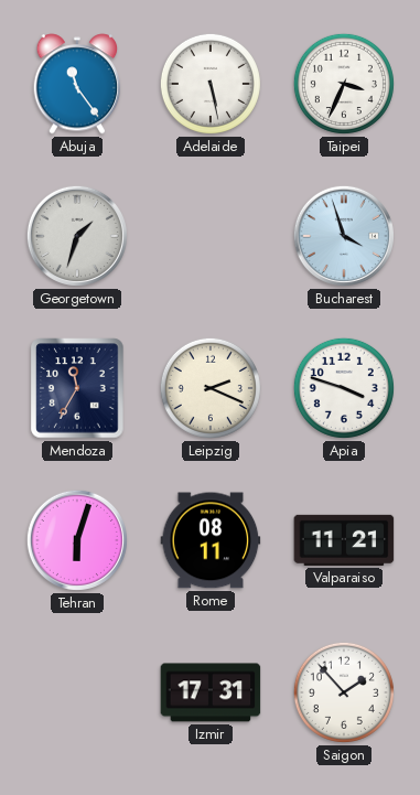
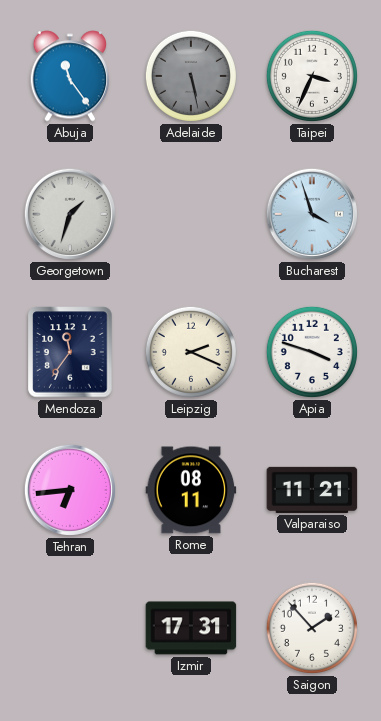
Adelaide dial: white -> grey
Mendoza: 11:35 -> 11:36
Tehran: 6:03 -> 6:44
